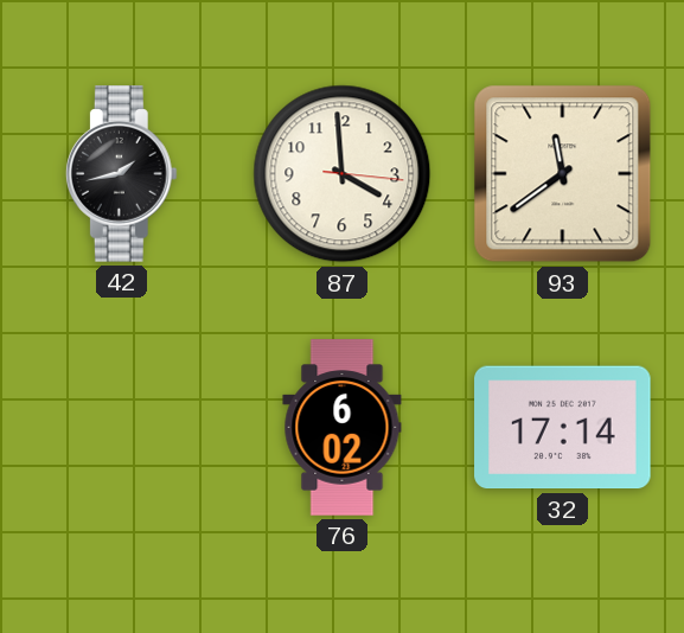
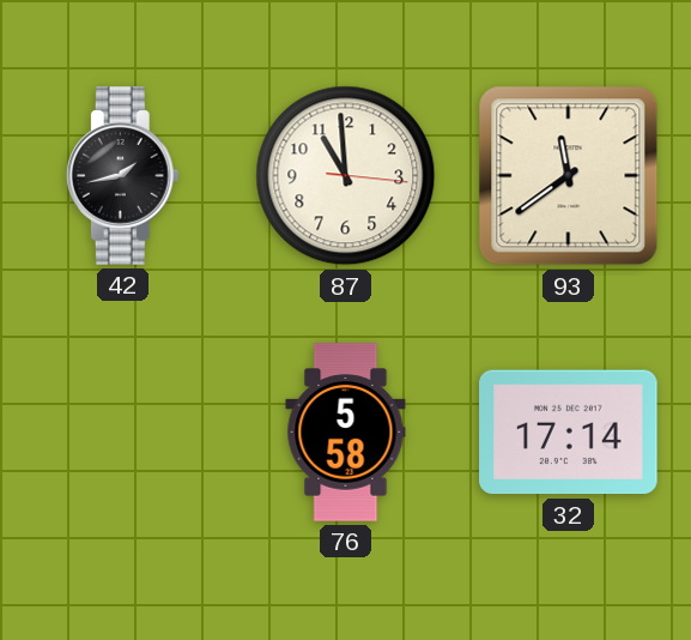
87: 3:59 -> 10:59
76: 6:02 -> 5:58
